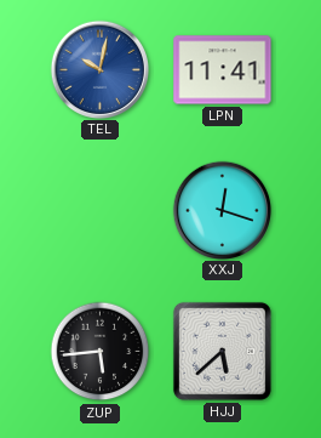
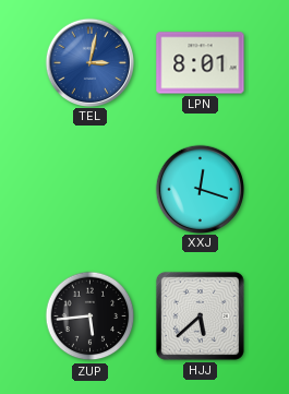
TEL: 10:02 -> 3:02
LPN: 11:41 -> 8:01
